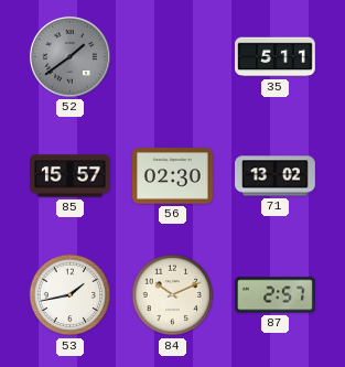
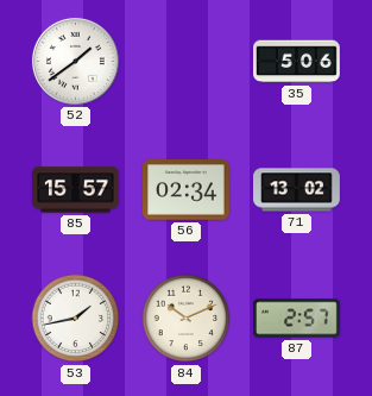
52 dial: grey -> white
35: 5:11 -> 5:06
56: 02:30 -> 02:34
